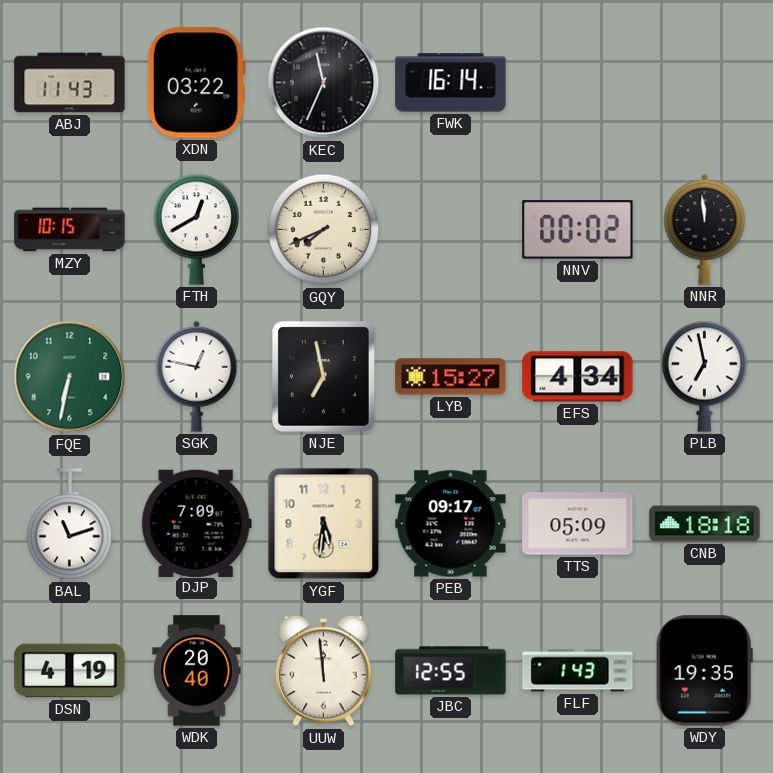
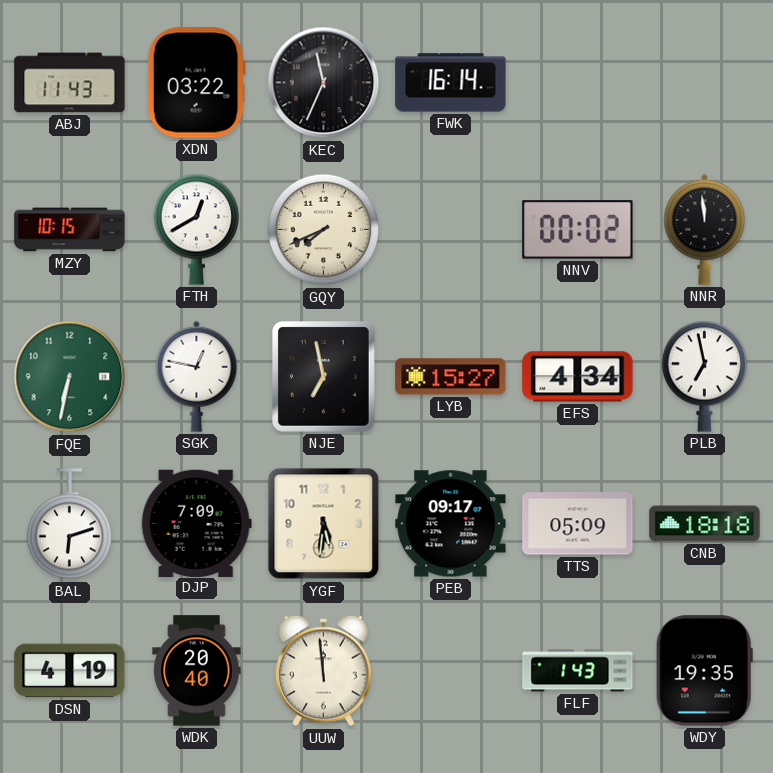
BAL: 11:12 -> 6:12
JBC: 12:55 -> none
